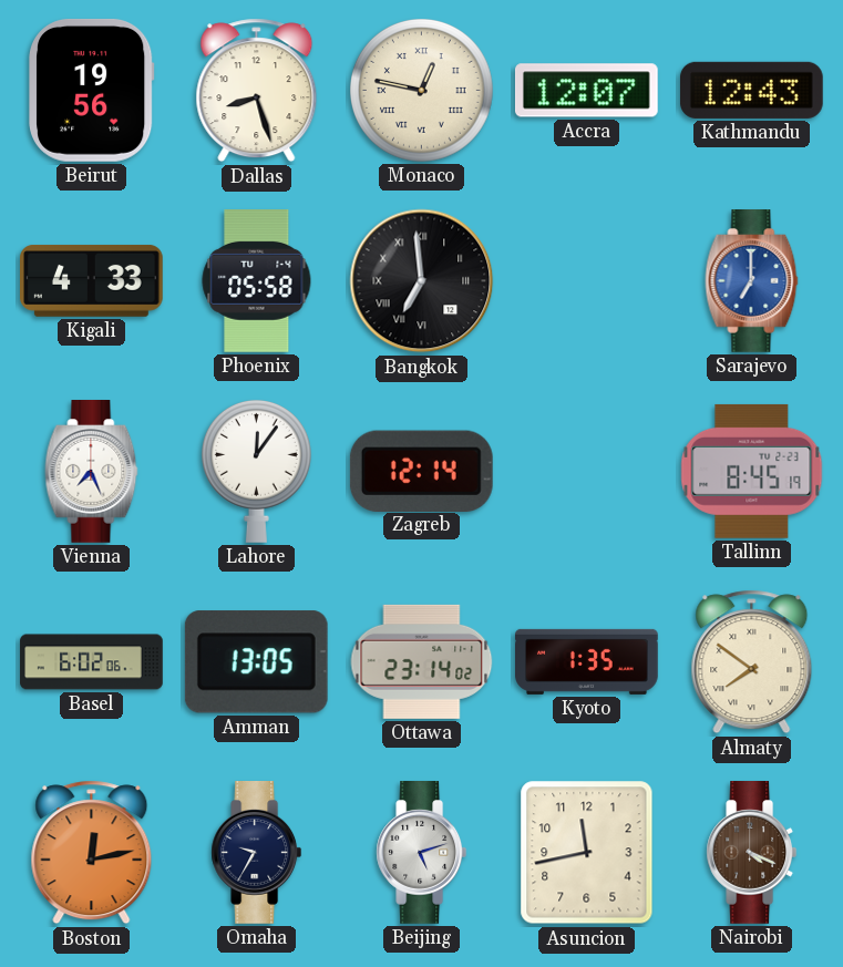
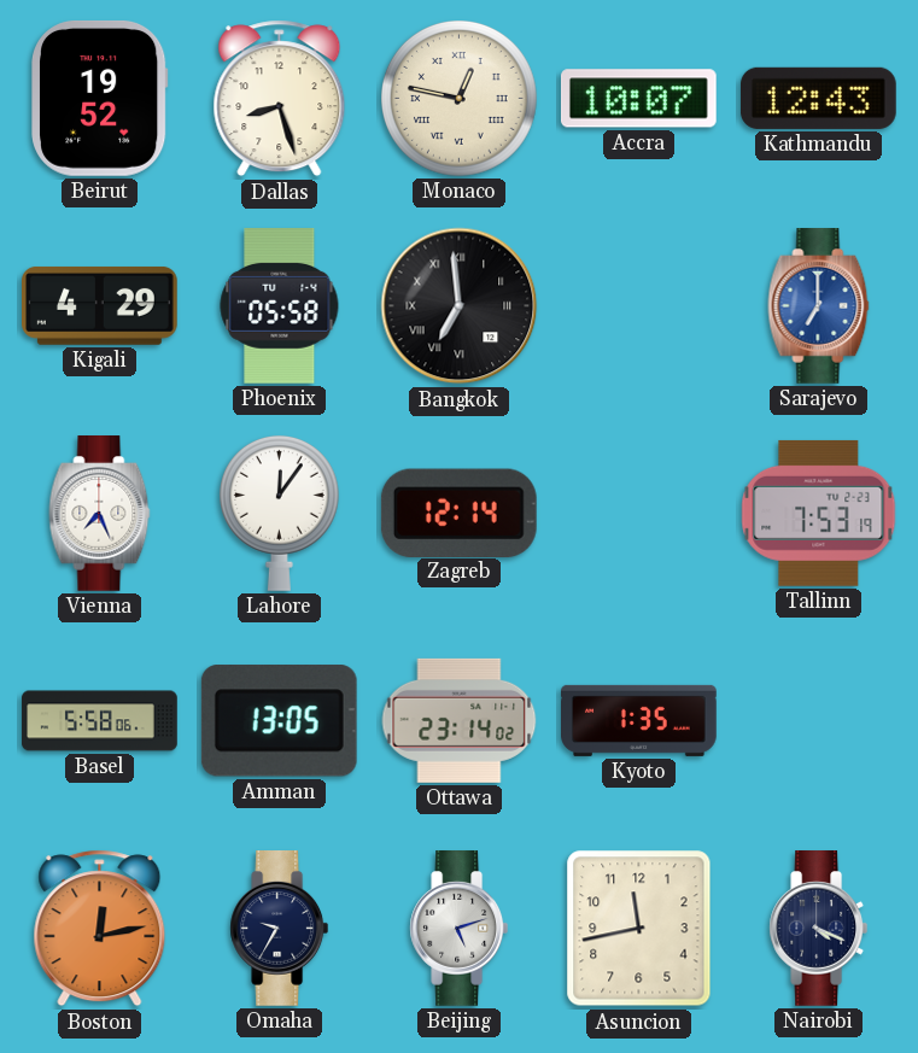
Beirut: 19:56 -> 19:52
Accra: 12:07 -> 10:07
Kigali: 4:33 -> 4:29
Tallinn: 8:45 -> 7:53
Basel: 6:02 -> 5:58
Almaty: 7:51 -> none
Nairobi dial: brown -> navy
